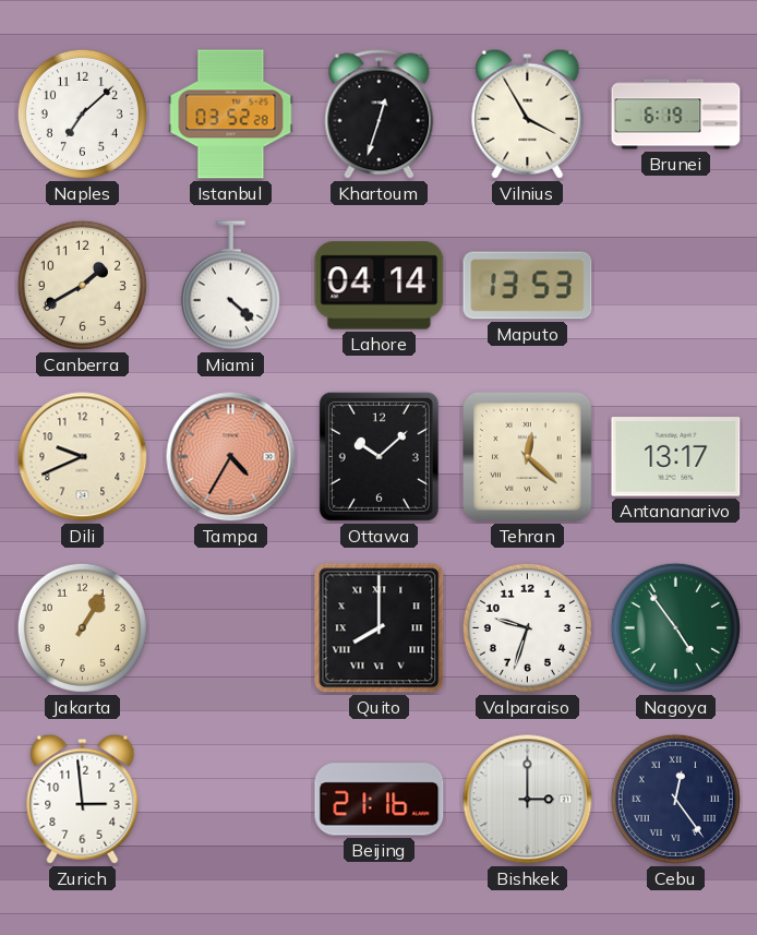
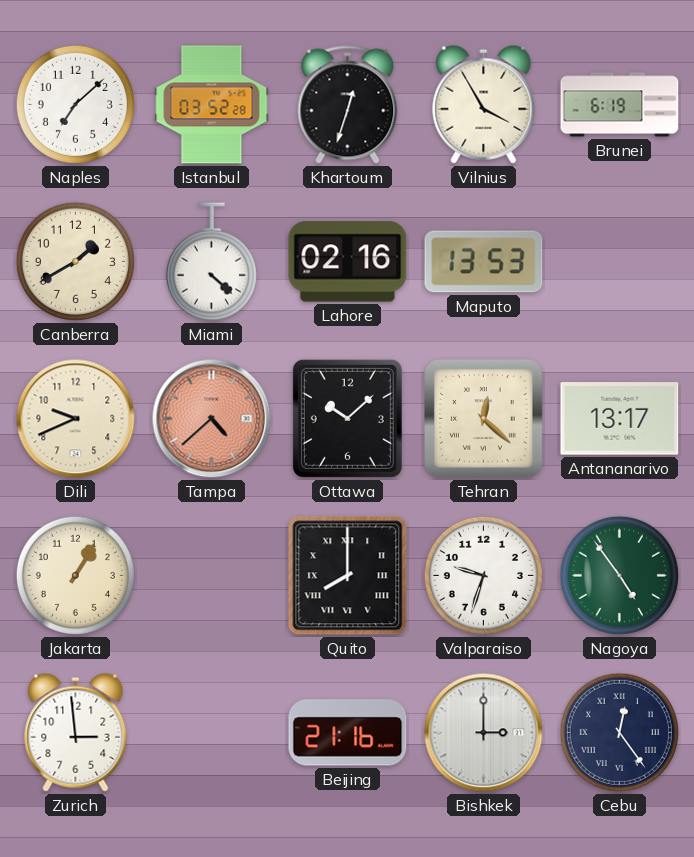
Lahore: 04:14 -> 02:16
Tampa: 4:35 -> 4:38
